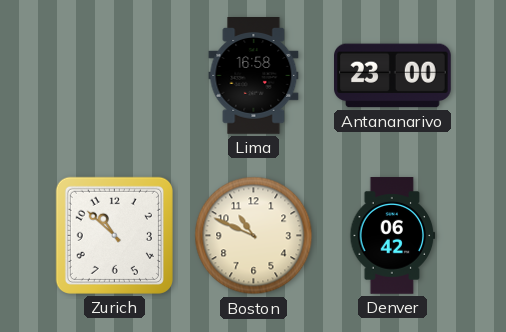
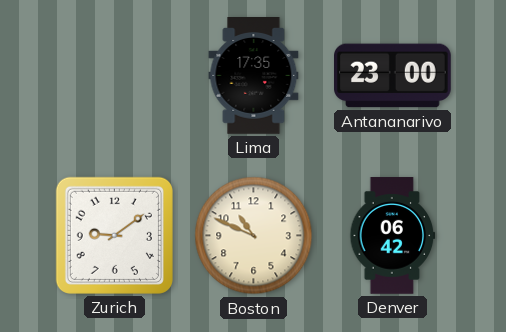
Lima: 16:58 -> 17:35
Zurich: 10:52 -> 9:09
